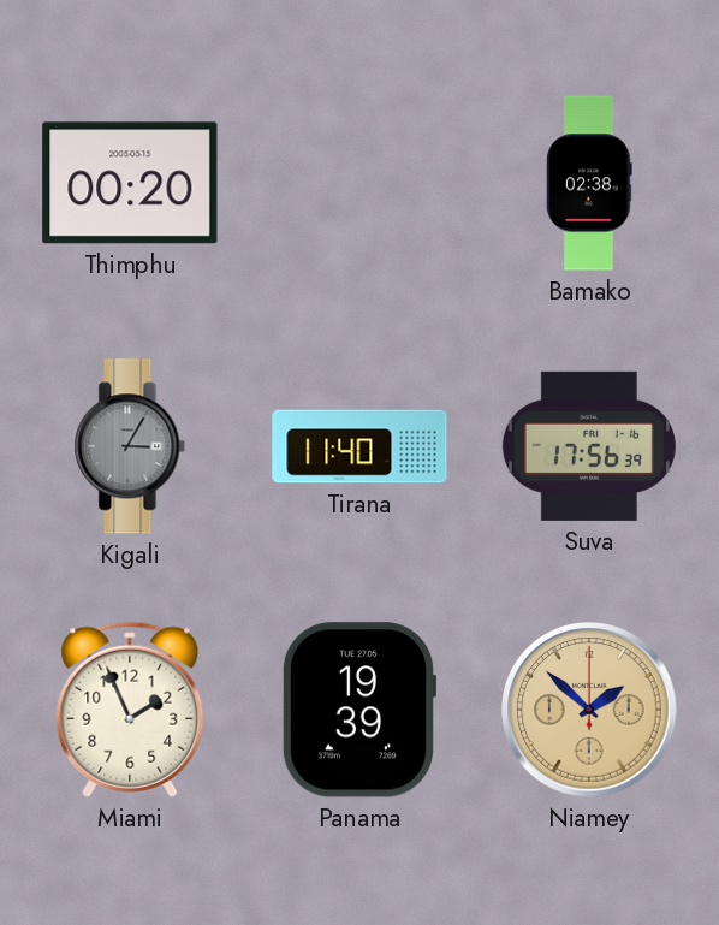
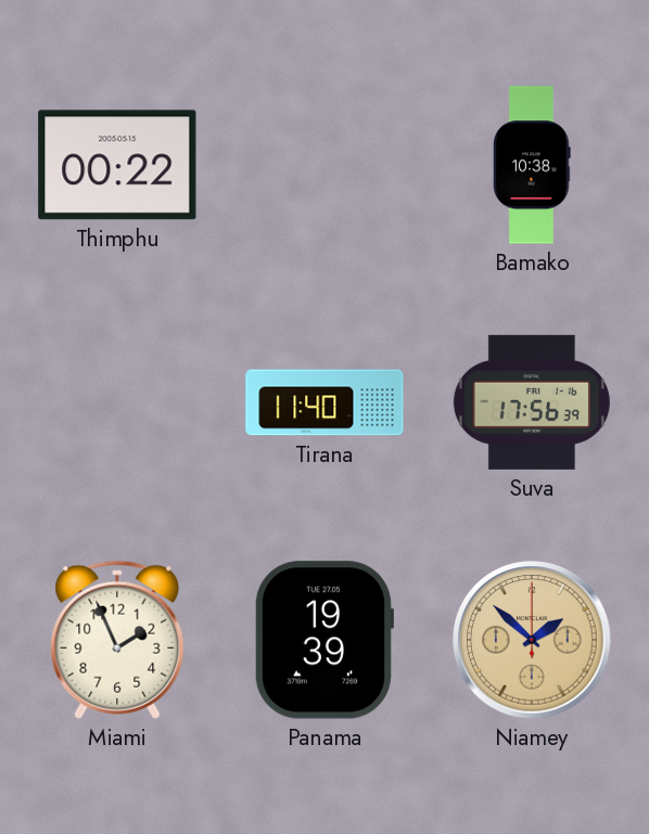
Thimphu: 00:20 -> 00:22
Bamako: 02:38 -> 10:38
Kigali: 3:05 -> none
